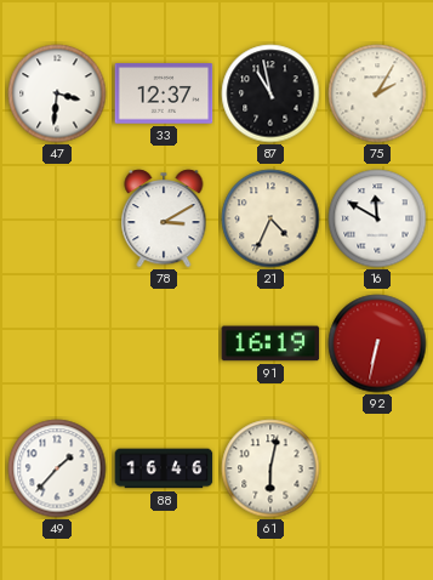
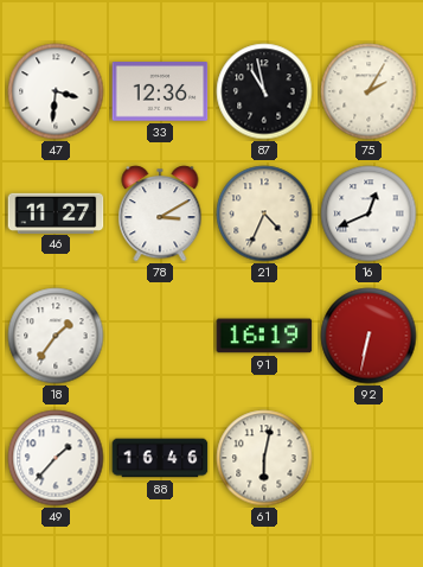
33: 12:37 -> 12:36
46: none -> 11:27
16: 11:50 -> 12:41
18: none -> 1:36
